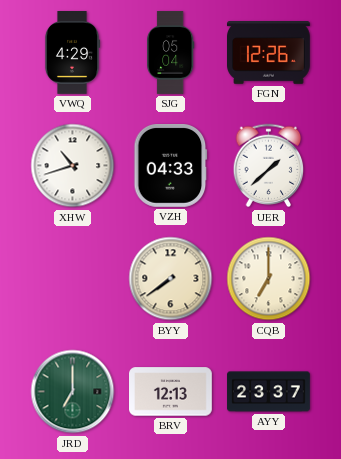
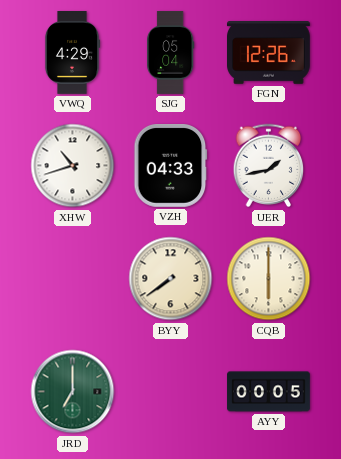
UER: 1:38 -> 1:43
CQB: 7:00 -> 6:00
BRV: 12:13 -> none
AYY: 23:37 -> 00:05
